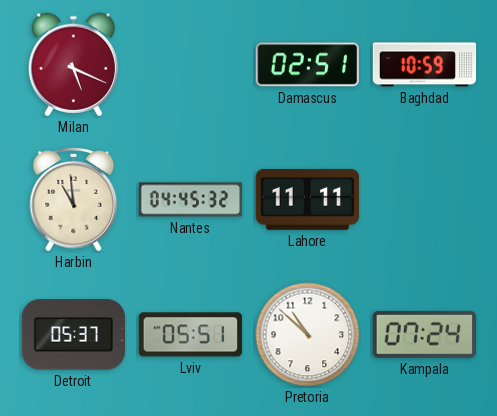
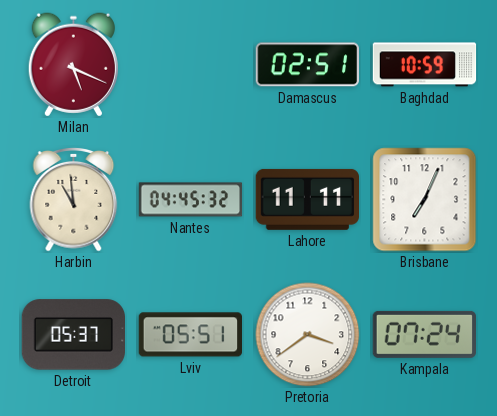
Brisbane: none -> 7:04
Pretoria: 10:52 -> 3:39
